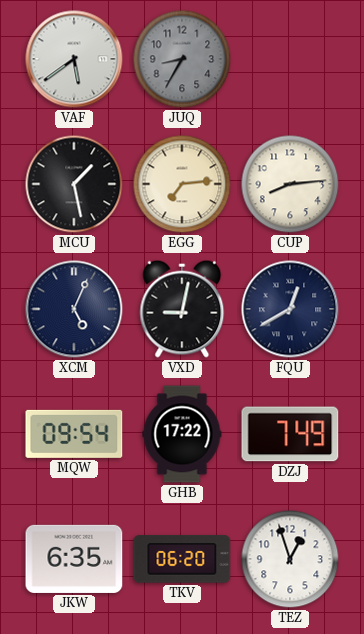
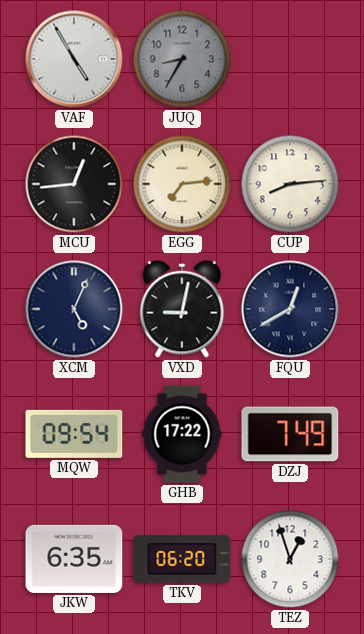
VAF: 5:39 -> 4:55
MCU: 1:28 -> 12:44
